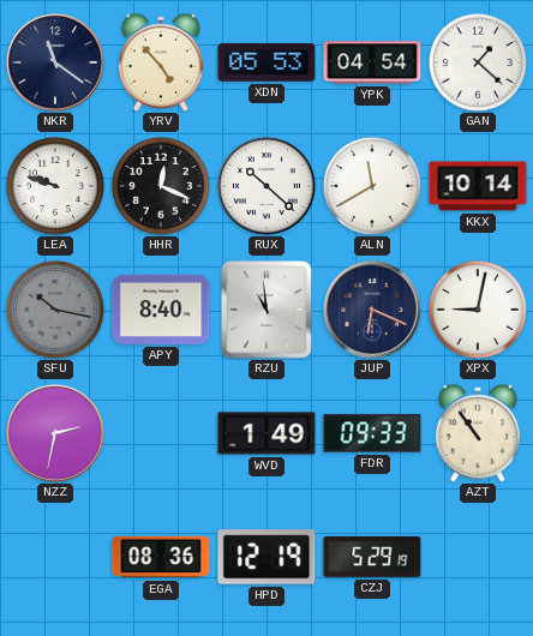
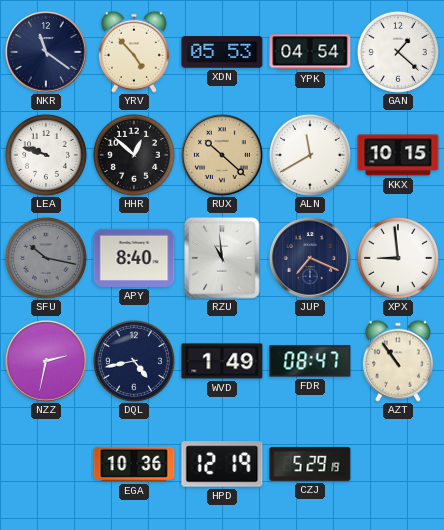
HHR: 12:19 -> 12:52
RUX dial: white -> champagne
KKX: 10:14 -> 10:15
JUP: 6:19 -> 7:19
XPX: 9:02 -> 8:59
DQL: none -> 4:43
FDR: 09:33 -> 08:47
EGA: 08:36 -> 10:36
